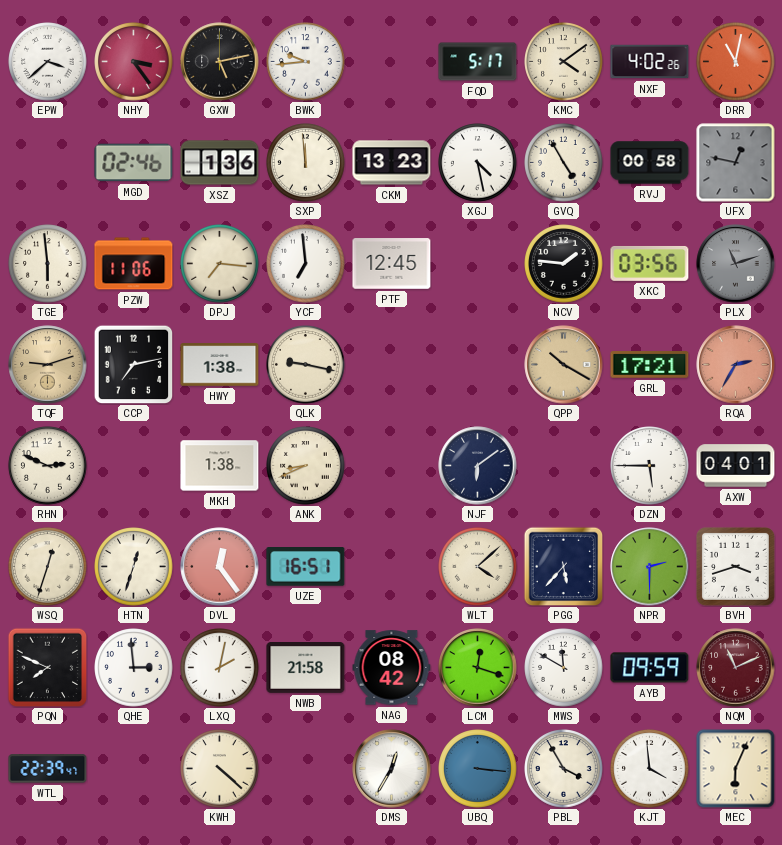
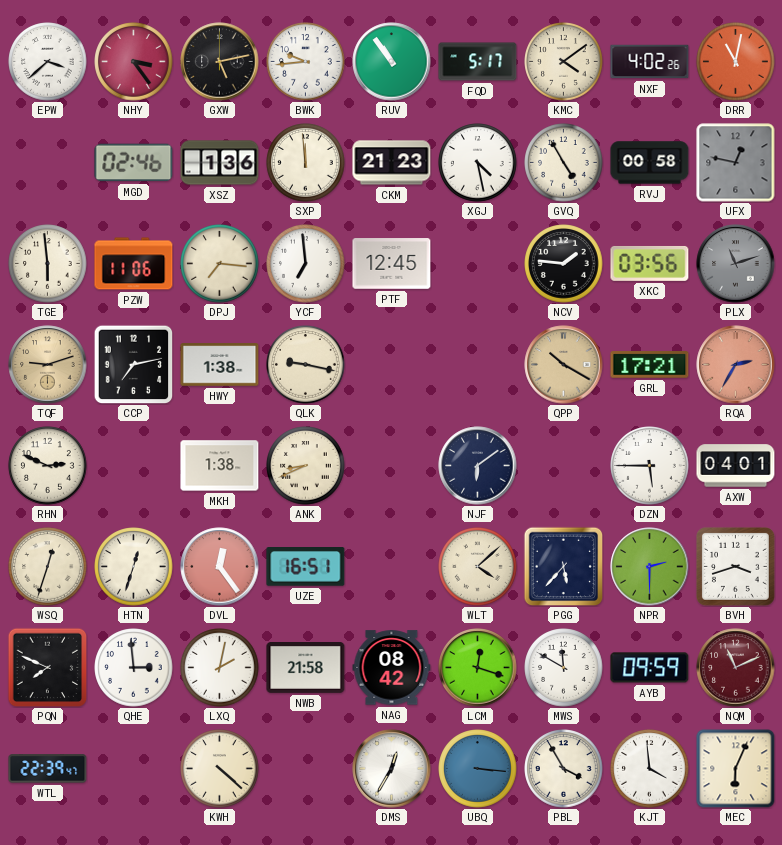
RUV: none -> 10:54
CKM: 13:23 -> 21:23
